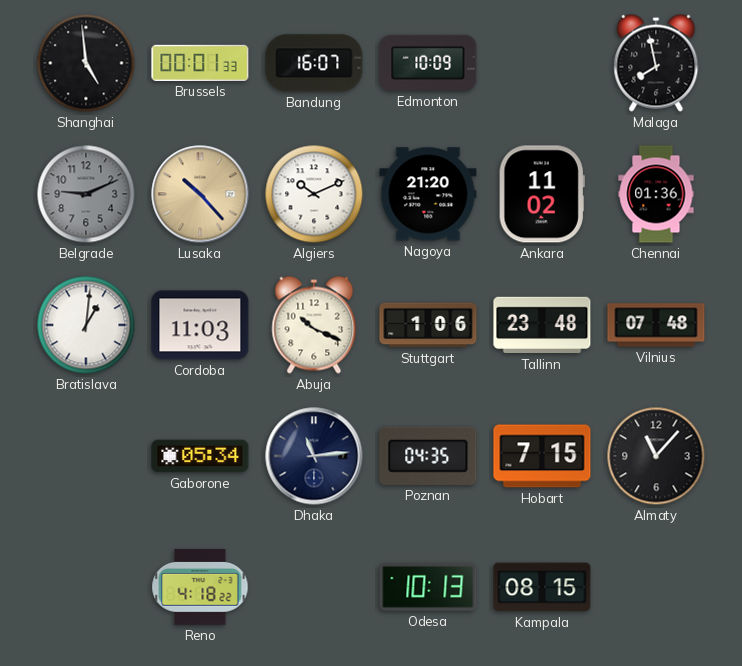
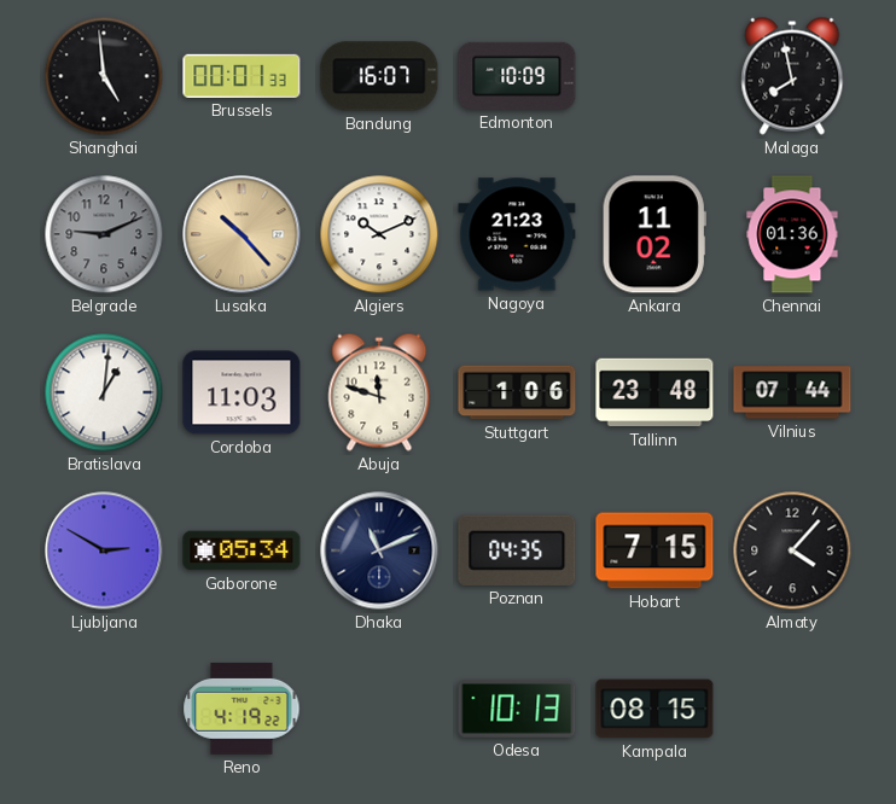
Nagoya: 21:20 -> 21:23
Abuja: 10:19 -> 11:48
Vilnius: 07:48 -> 07:44
Ljubljana: none -> 2:50
Dhaka: 11:14 -> 11:11
Almaty: 11:07 -> 4:07
Reno: 4:18 -> 4:19
